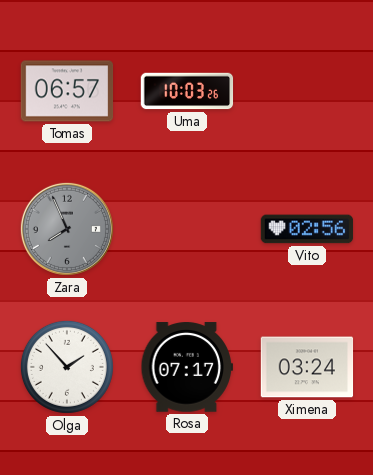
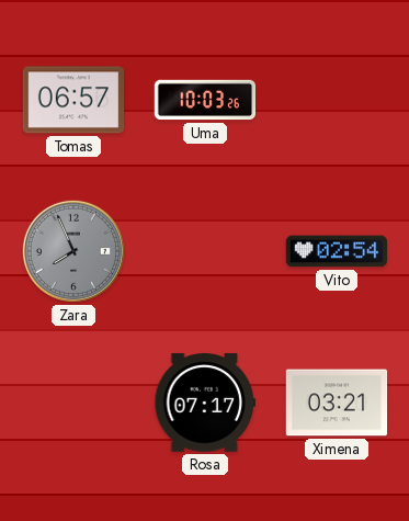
Vito: 02:56 -> 02:54
Olga: 1:53 -> none
Ximena: 03:24 -> 03:21
